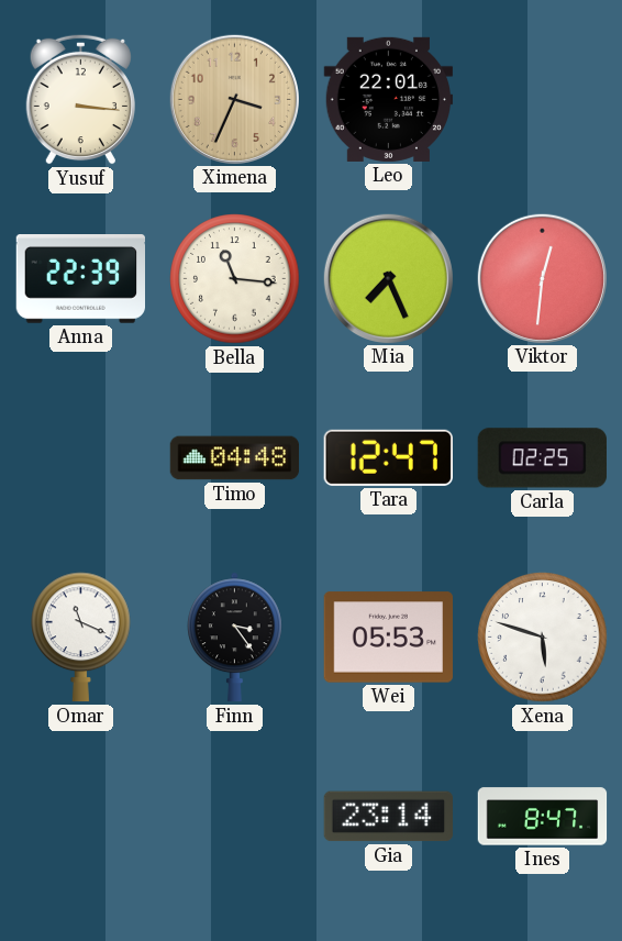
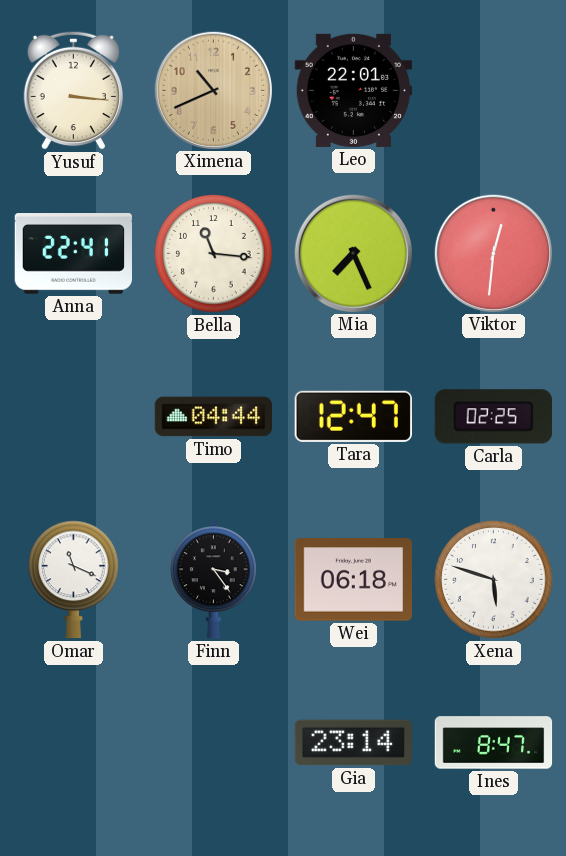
Ximena: 3:34 -> 10:41
Anna: 22:39 -> 22:41
Timo: 04:48 -> 04:44
Wei: 05:53 -> 06:18
